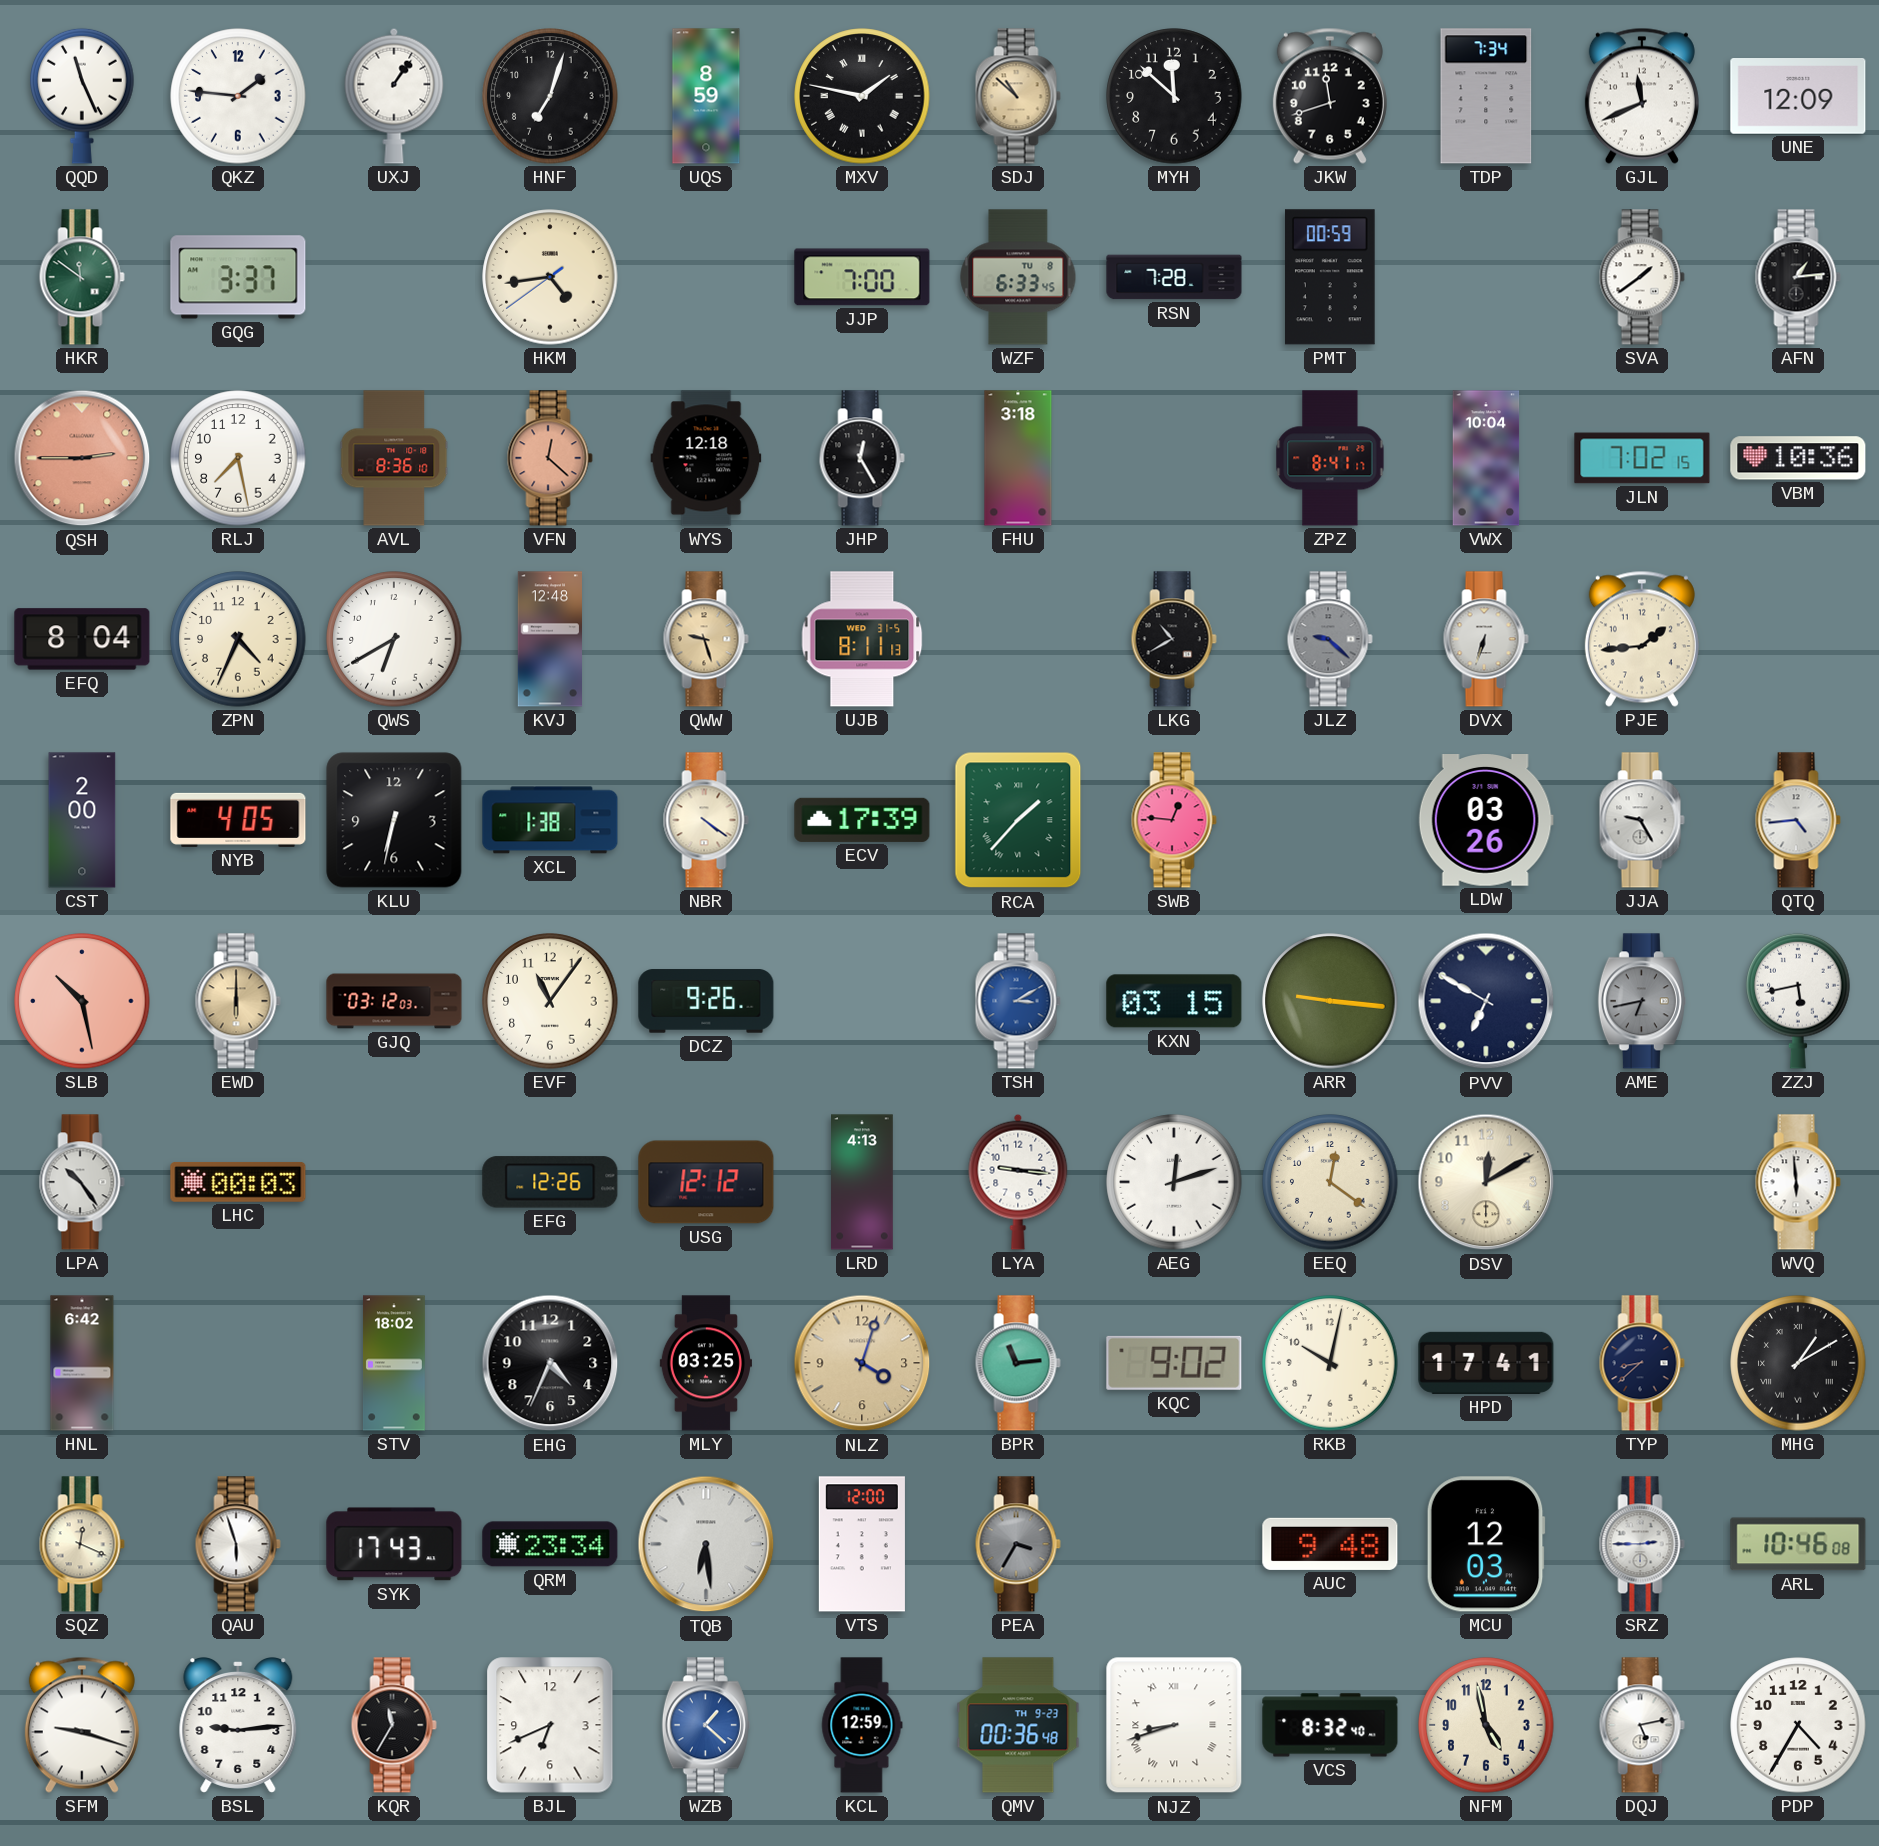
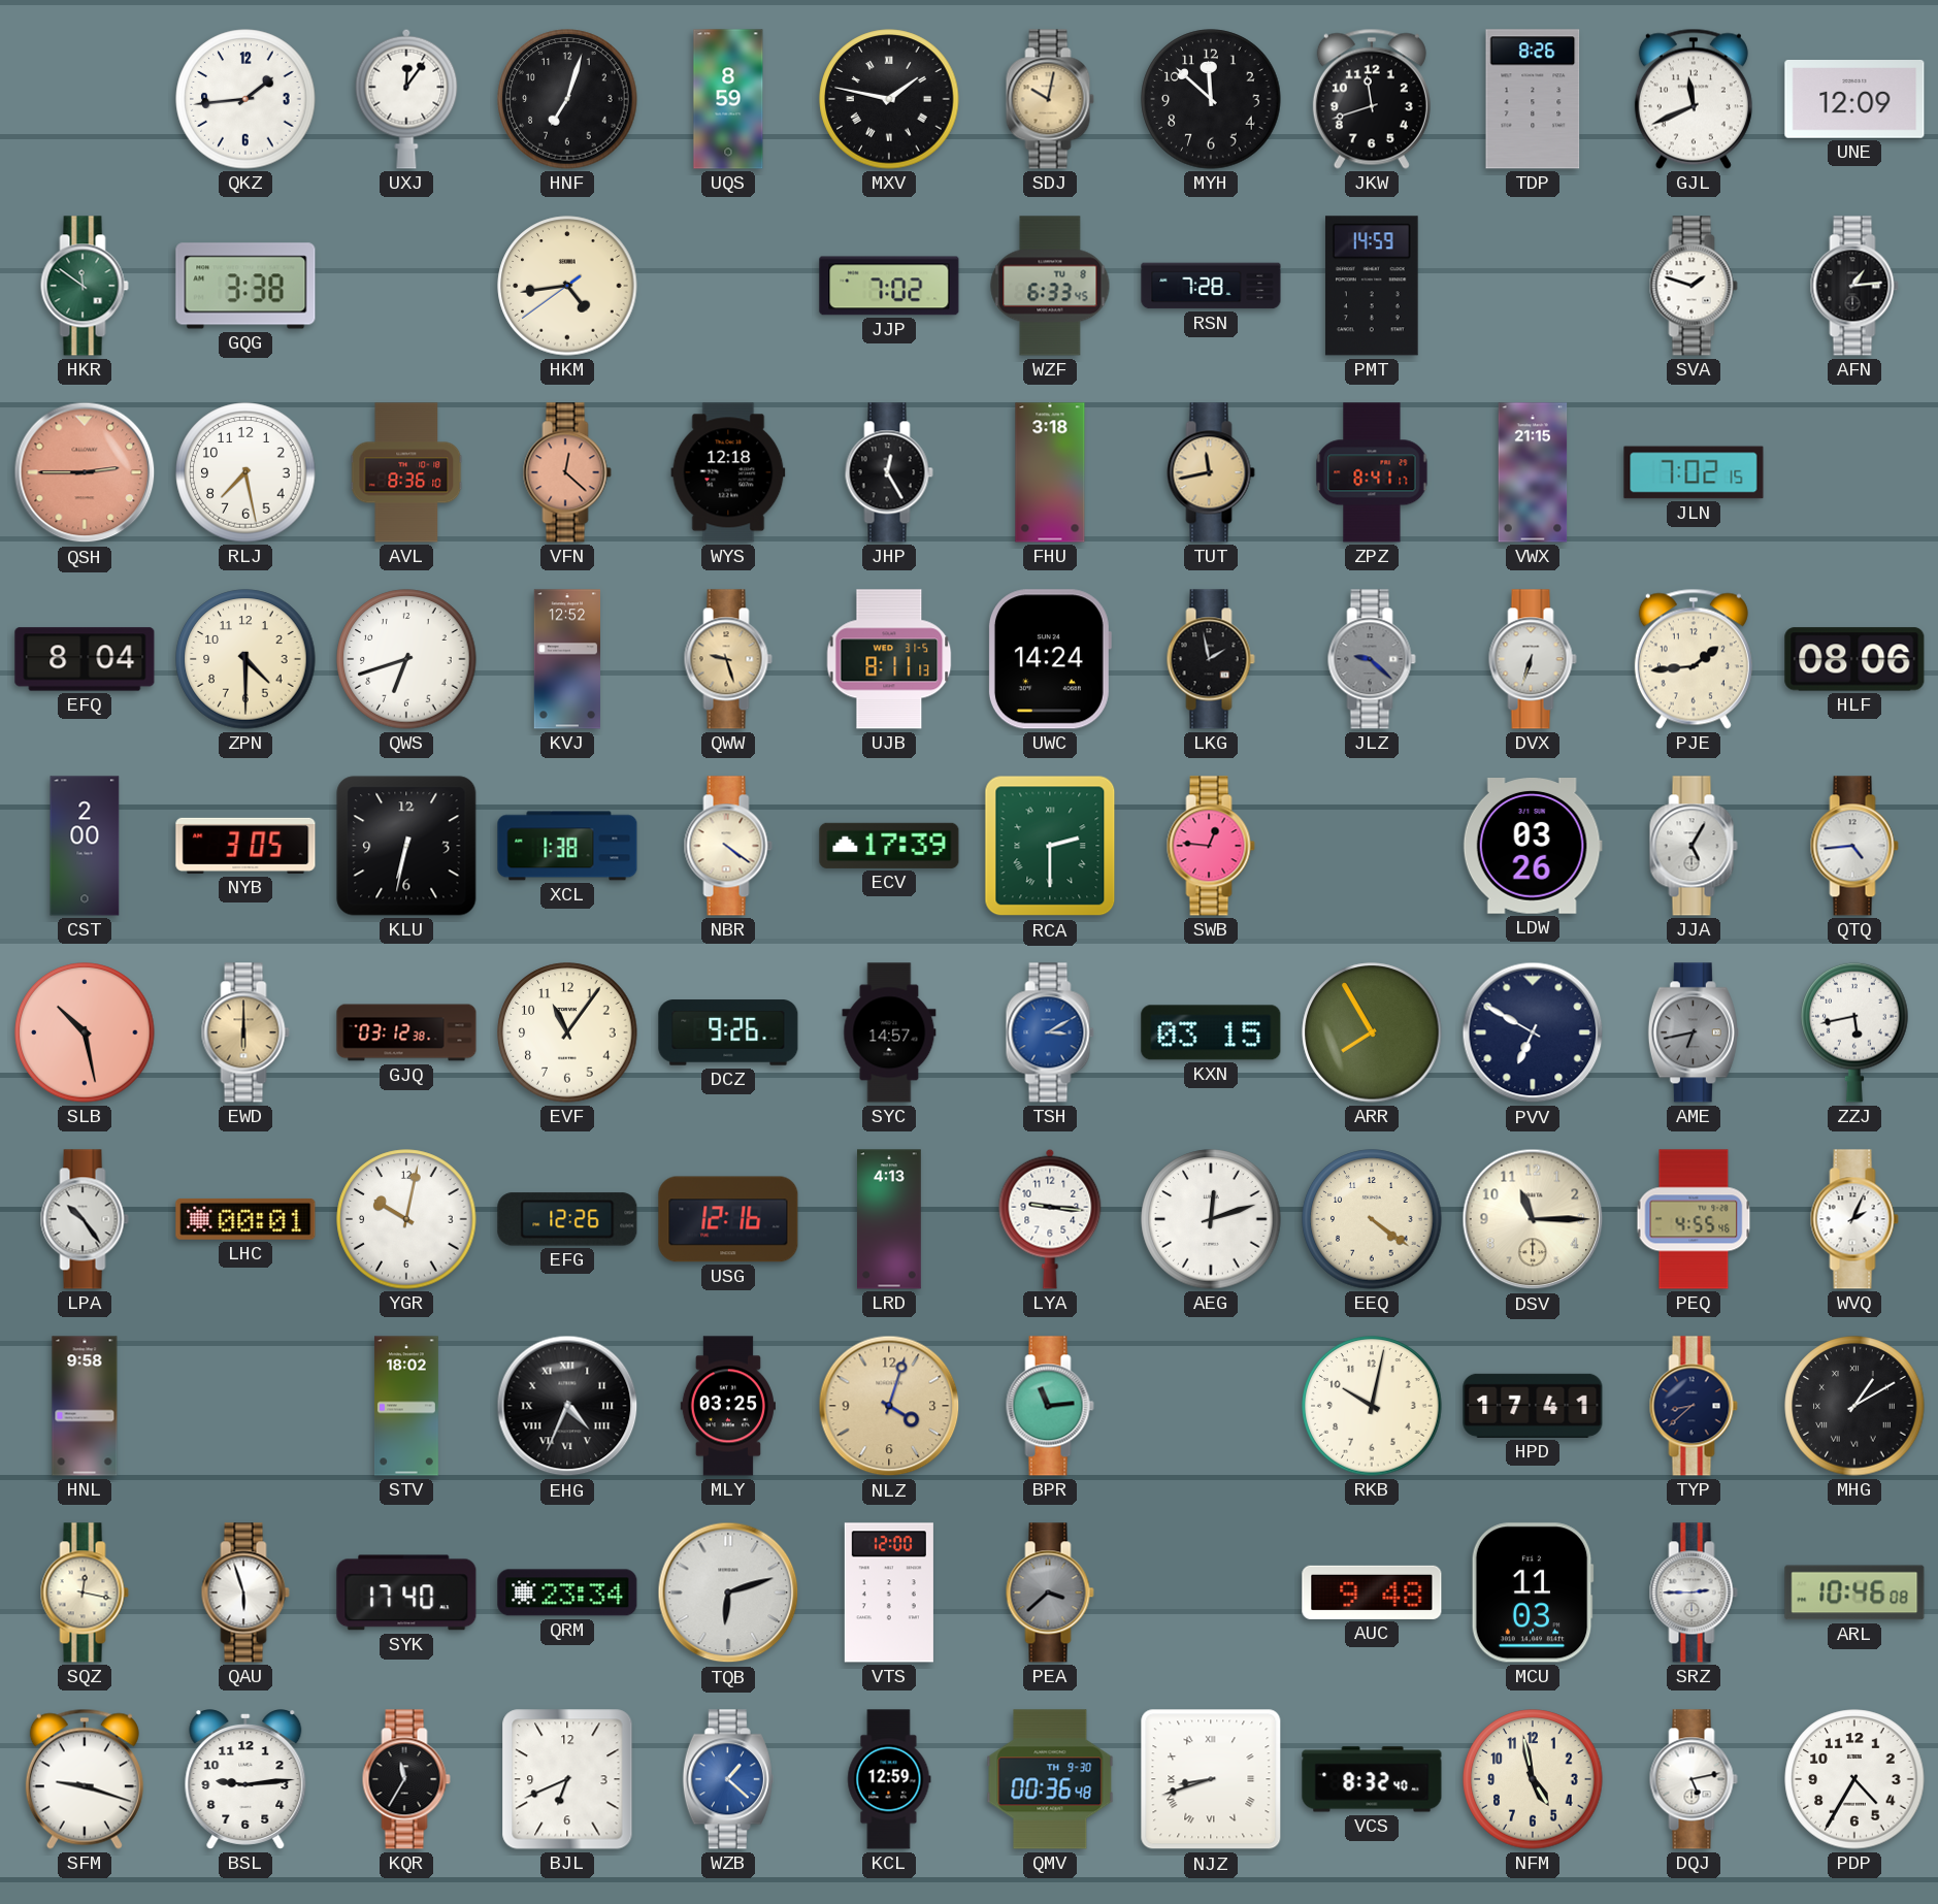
QQD: 11:26 -> none
QKZ: 1:46 -> 1:44
UXJ: 1:06 -> 12:06
SDJ: 10:52 -> 10:02
TDP: 7:34 -> 8:26
GQG: 3:37 -> 3:38
JJP: 7:00 -> 7:02
PMT: 00:59 -> 14:59
SVA: 1:39 -> 1:48
TUT: none -> 11:43
VWX: 10:04 -> 21:15
VBM: 10:36 -> none
ZPN: 4:34 -> 4:30
QWS: 6:40 -> 6:42
KVJ: 12:48 -> 12:52
UWC: none -> 14:24
LKG: 10:40 -> 1:58
HLF: none -> 08:06
NYB: 4:05 -> 3:05
RCA: 1:37 -> 2:30
JJA: 9:25 -> 5:05
GJQ: 03:12:03 -> 03:12:38
SYC: none -> 14:57
ARR: 9:16 -> 7:55
LHC: 00:03 -> 00:01
YGR: none -> 10:02
USG: 12:12 -> 12:16
EEQ: 12:21 -> 4:21
DSV: 12:10 -> 11:15
PEQ: none -> 4:55
WVQ: 5:59 -> 2:04
HNL: 6:42 -> 9:58
EHG numerals: Arabic -> Roman
KQC: 9:02 -> none
SQZ: 12:19 -> 12:17
SYK: 17:43 -> 17:40
TQB: 6:29 -> 6:12
PEA: 3:35 -> 3:38
MCU: 12:03 -> 11:03
QMV date: TH 9-23 -> TH 9-30
